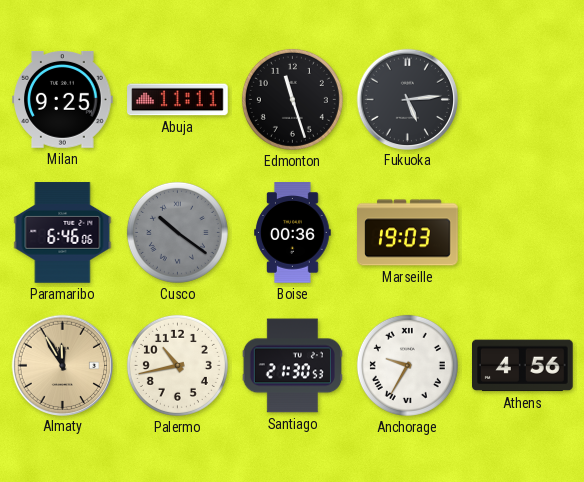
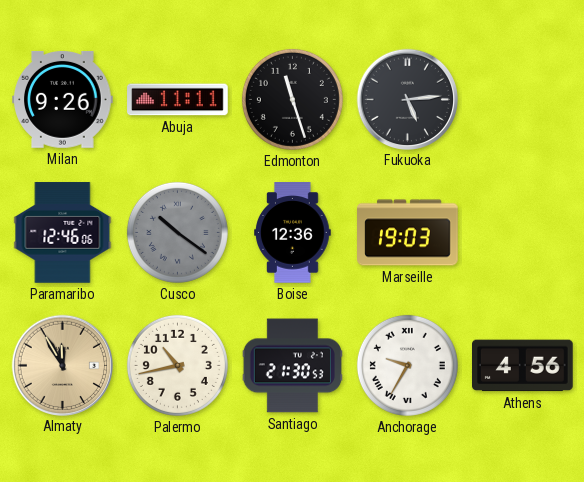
Milan: 9:25 -> 9:26
Paramaribo: 6:46 -> 12:46
Boise: 00:36 -> 12:36
